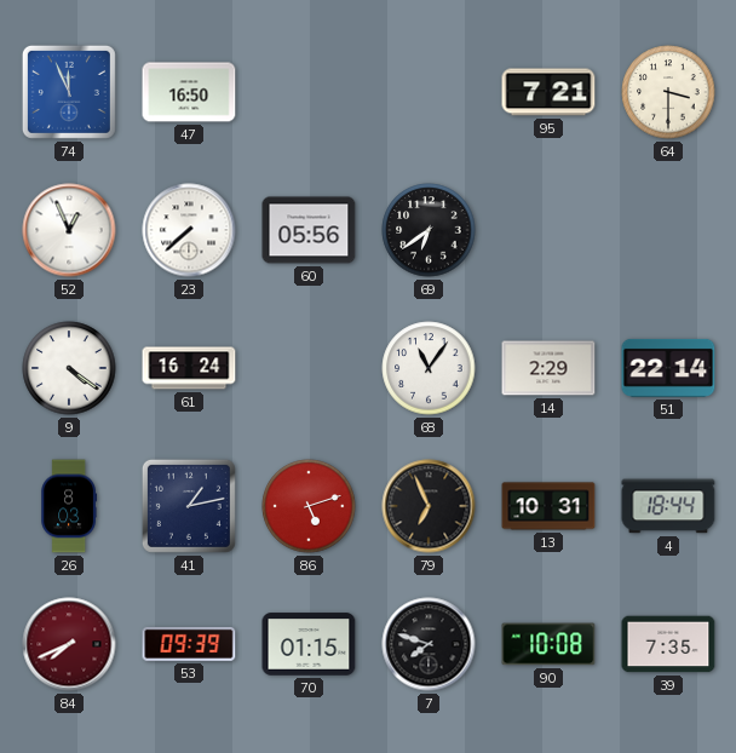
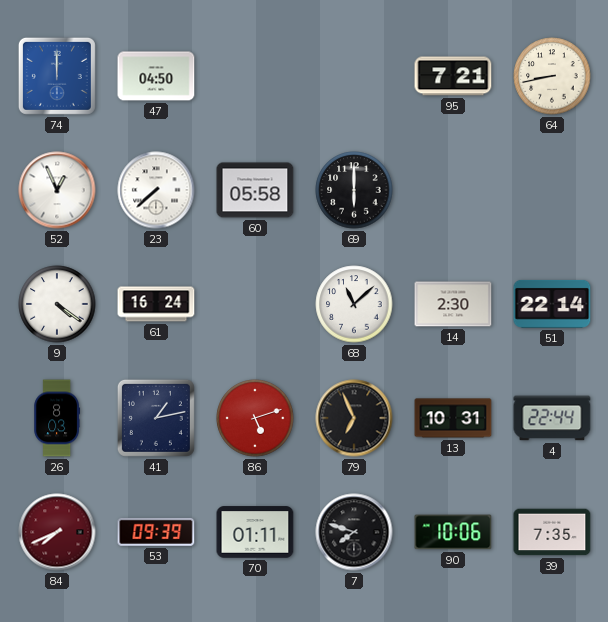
74: 11:56 -> 12:00
47: 16:50 -> 04:50
64: 3:30 -> 8:43
60: 05:56 -> 05:58
69: 6:39 -> 6:00
68: 11:06 -> 11:08
14: 2:29 -> 2:30
4: 18:44 -> 22:44
70: 01:15 -> 01:11
90: 10:08 -> 10:06
